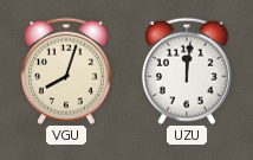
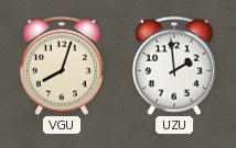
UZU: 12:01 -> 1:59
